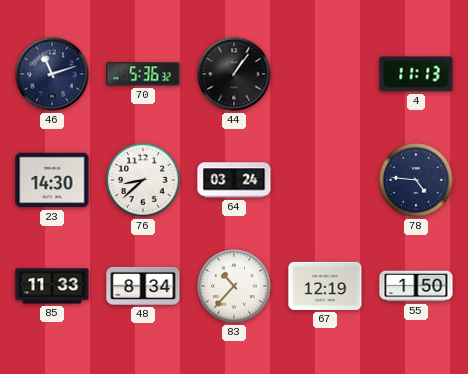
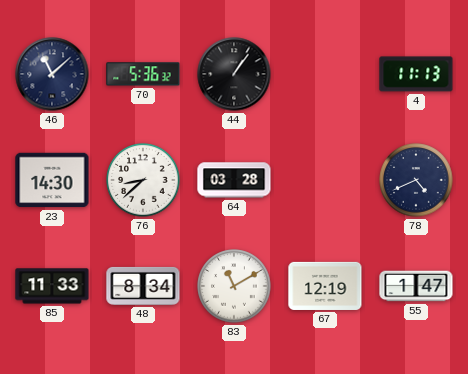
46: 11:12 -> 11:08
64: 03:24 -> 03:28
78: 4:46 -> 4:41
83: 10:37 -> 11:10
55: 1:50 -> 1:47
